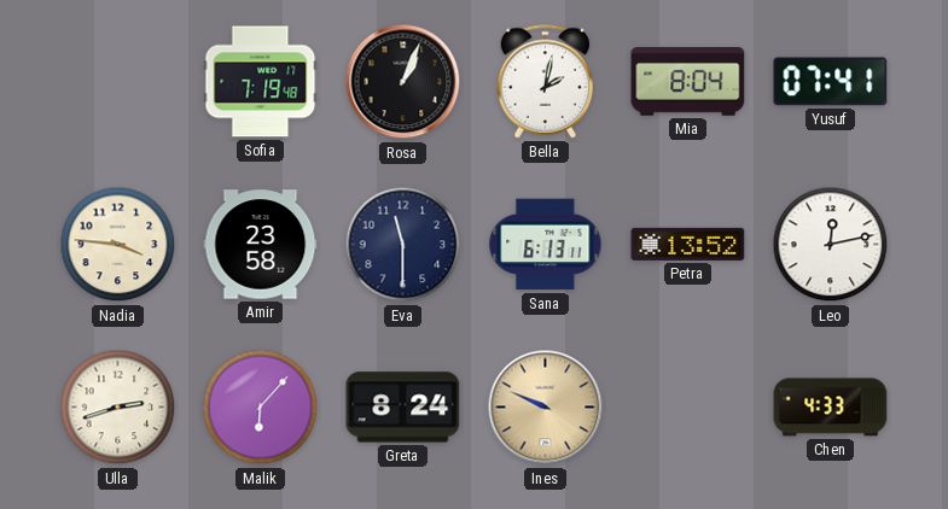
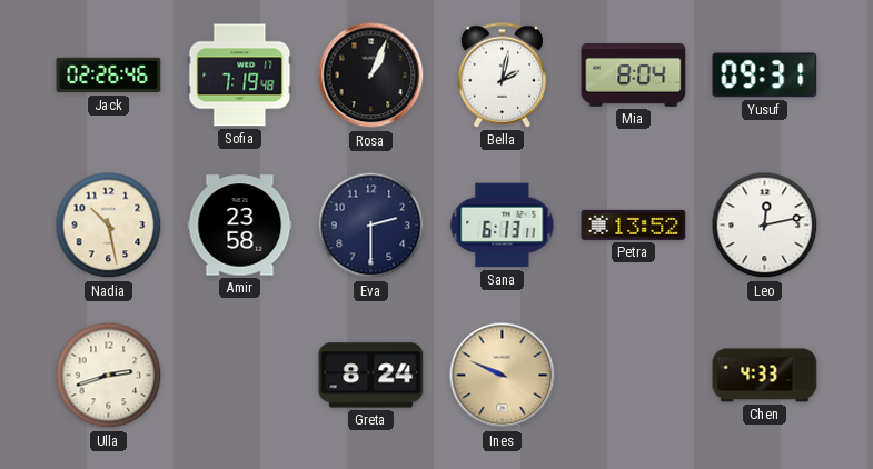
Jack: none -> 02:26
Yusuf: 07:41 -> 09:31
Nadia: 3:46 -> 10:28
Eva: 11:30 -> 2:30
Malik: 6:07 -> none
